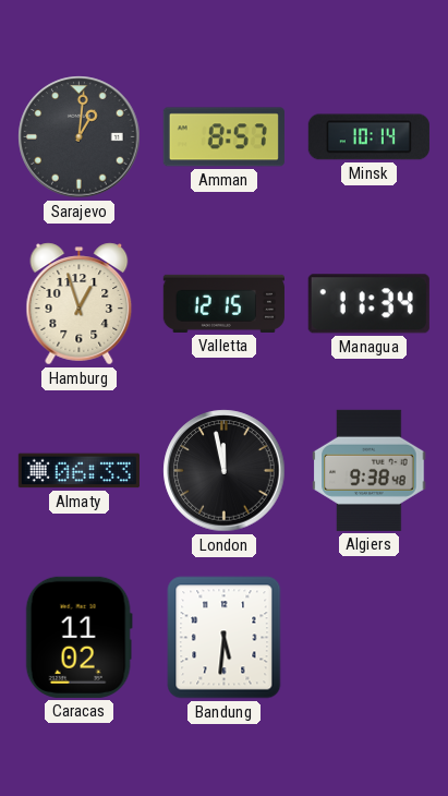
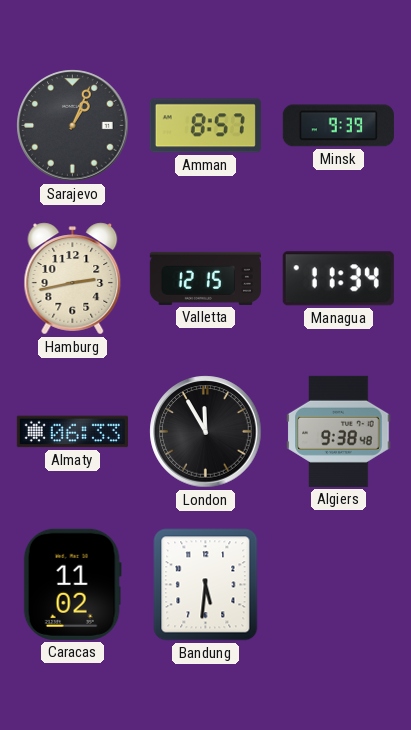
Sarajevo: 1:01 -> 1:04
Minsk: 10:14 -> 9:39
Hamburg: 12:57 -> 2:43
London: 11:58 -> 11:55
